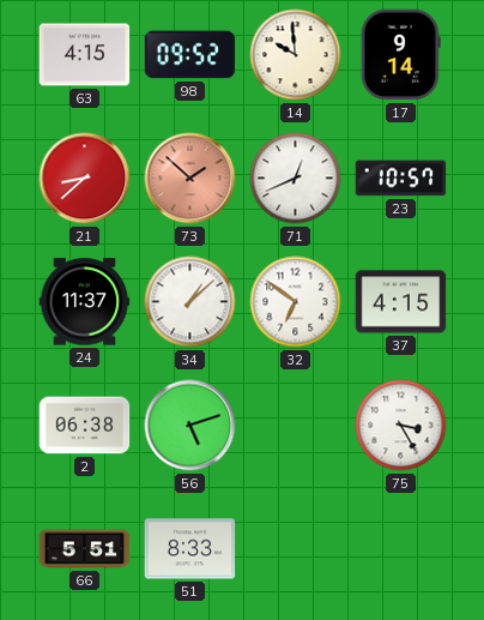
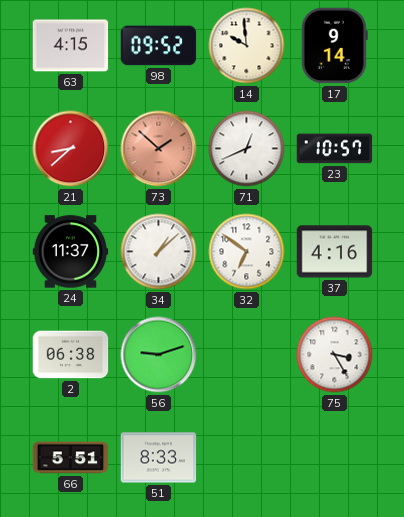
37: 4:15 -> 4:16
56: 5:12 -> 9:12
